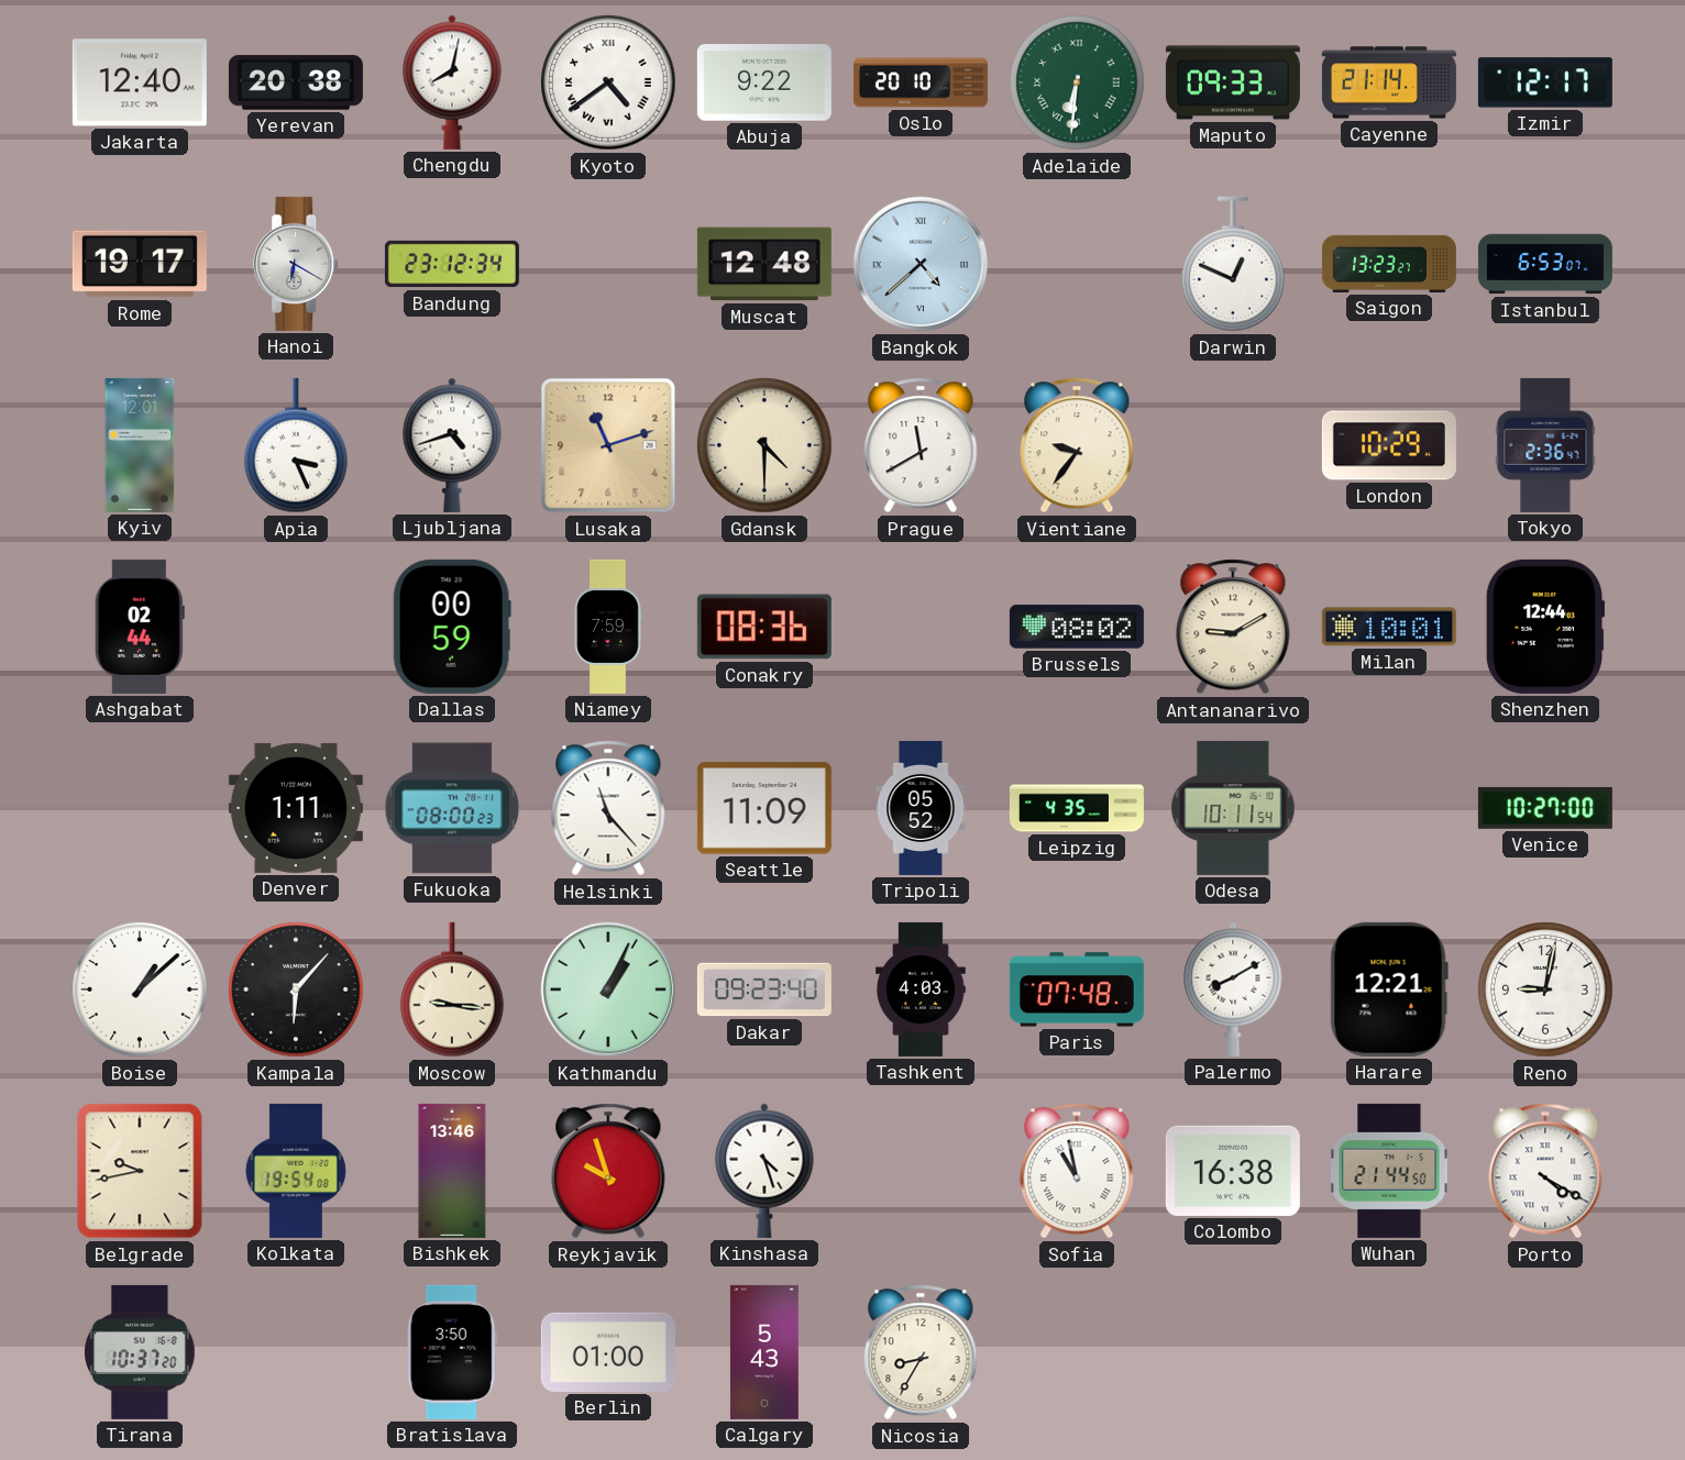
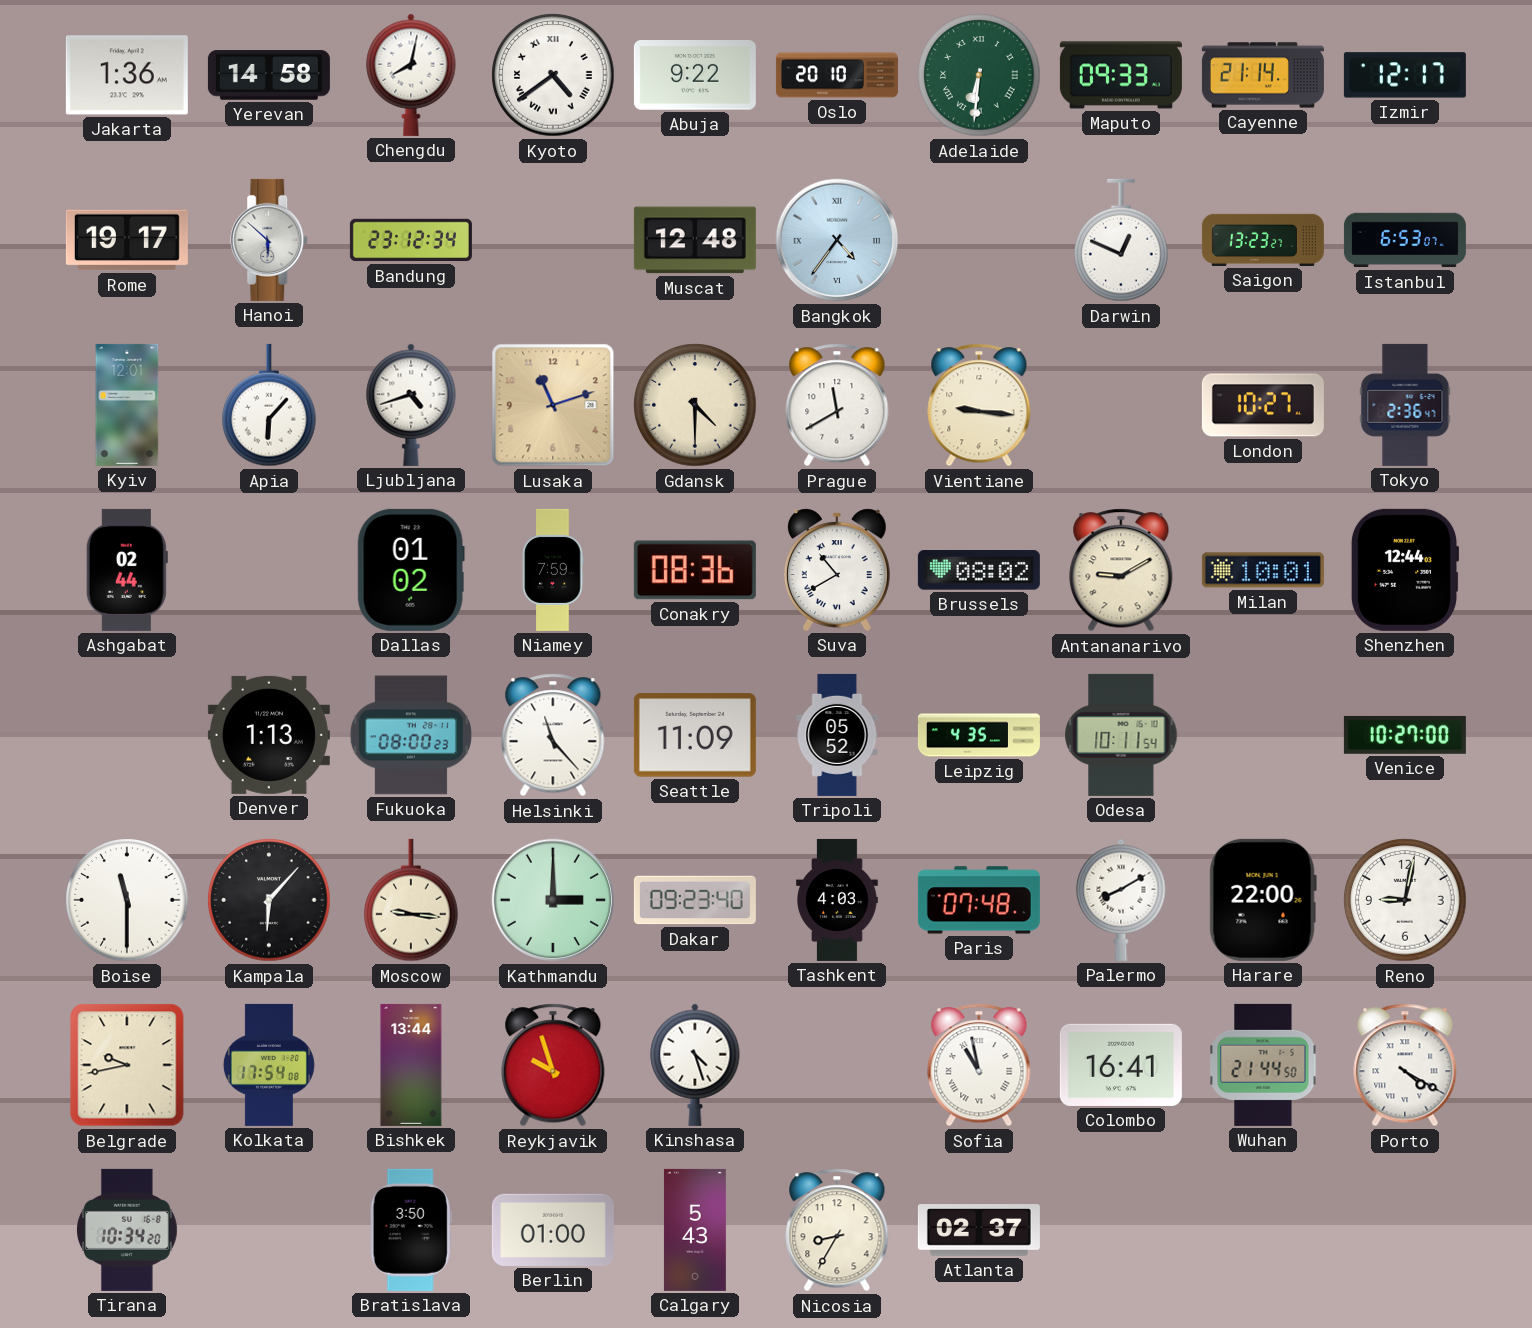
Jakarta: 12:40 -> 1:36
Yerevan: 20:38 -> 14:58
Hanoi: 6:20 -> 5:52
Bangkok: 4:38 -> 4:36
Apia: 3:26 -> 6:07
Vientiane: 9:36 -> 9:16
London: 10:29 -> 10:27
Dallas: 00:59 -> 01:02
Suva: none -> 10:40
Denver: 1:11 -> 1:13
Boise: 1:08 -> 11:30
Kathmandu: 1:04 -> 3:00
Harare: 12:21 -> 22:00
Kolkata: 19:54 -> 17:54
Bishkek: 13:46 -> 13:44
Colombo: 16:38 -> 16:41
Tirana: 10:37 -> 10:34
Atlanta: none -> 02:37
